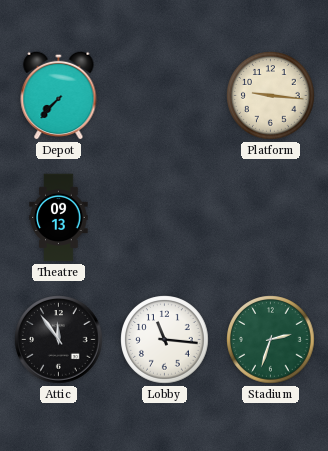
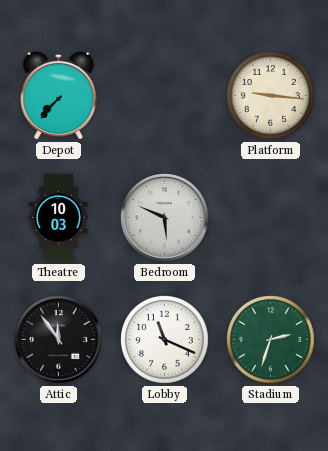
Theatre: 09:13 -> 10:03
Bedroom: none -> 5:49
Lobby: 11:16 -> 11:19
